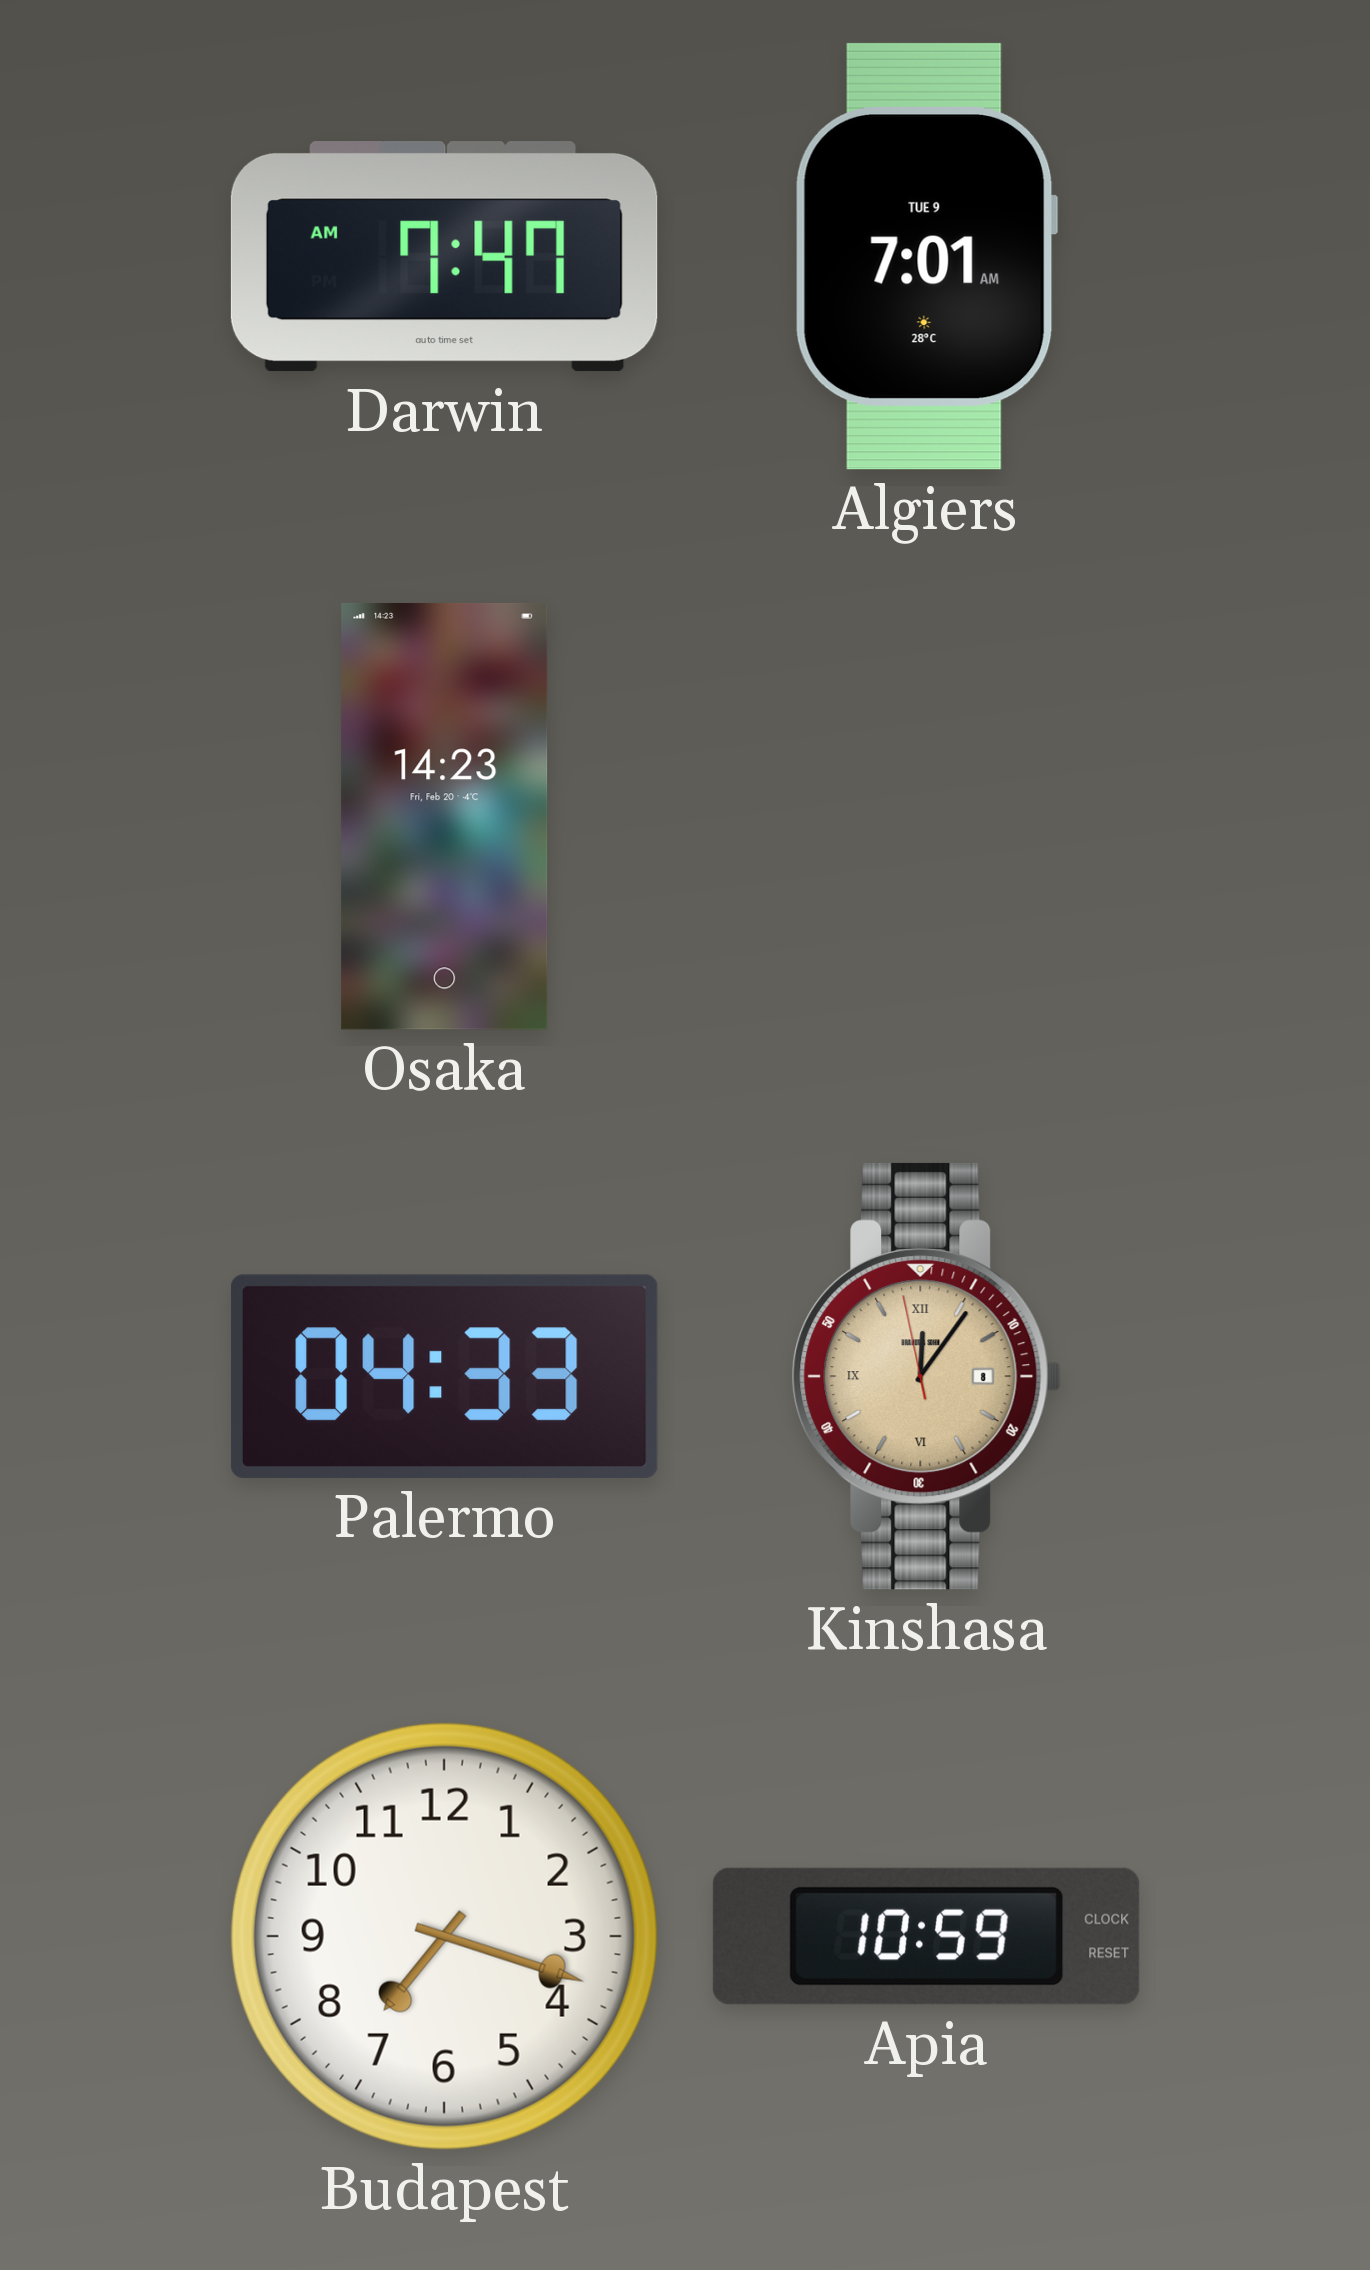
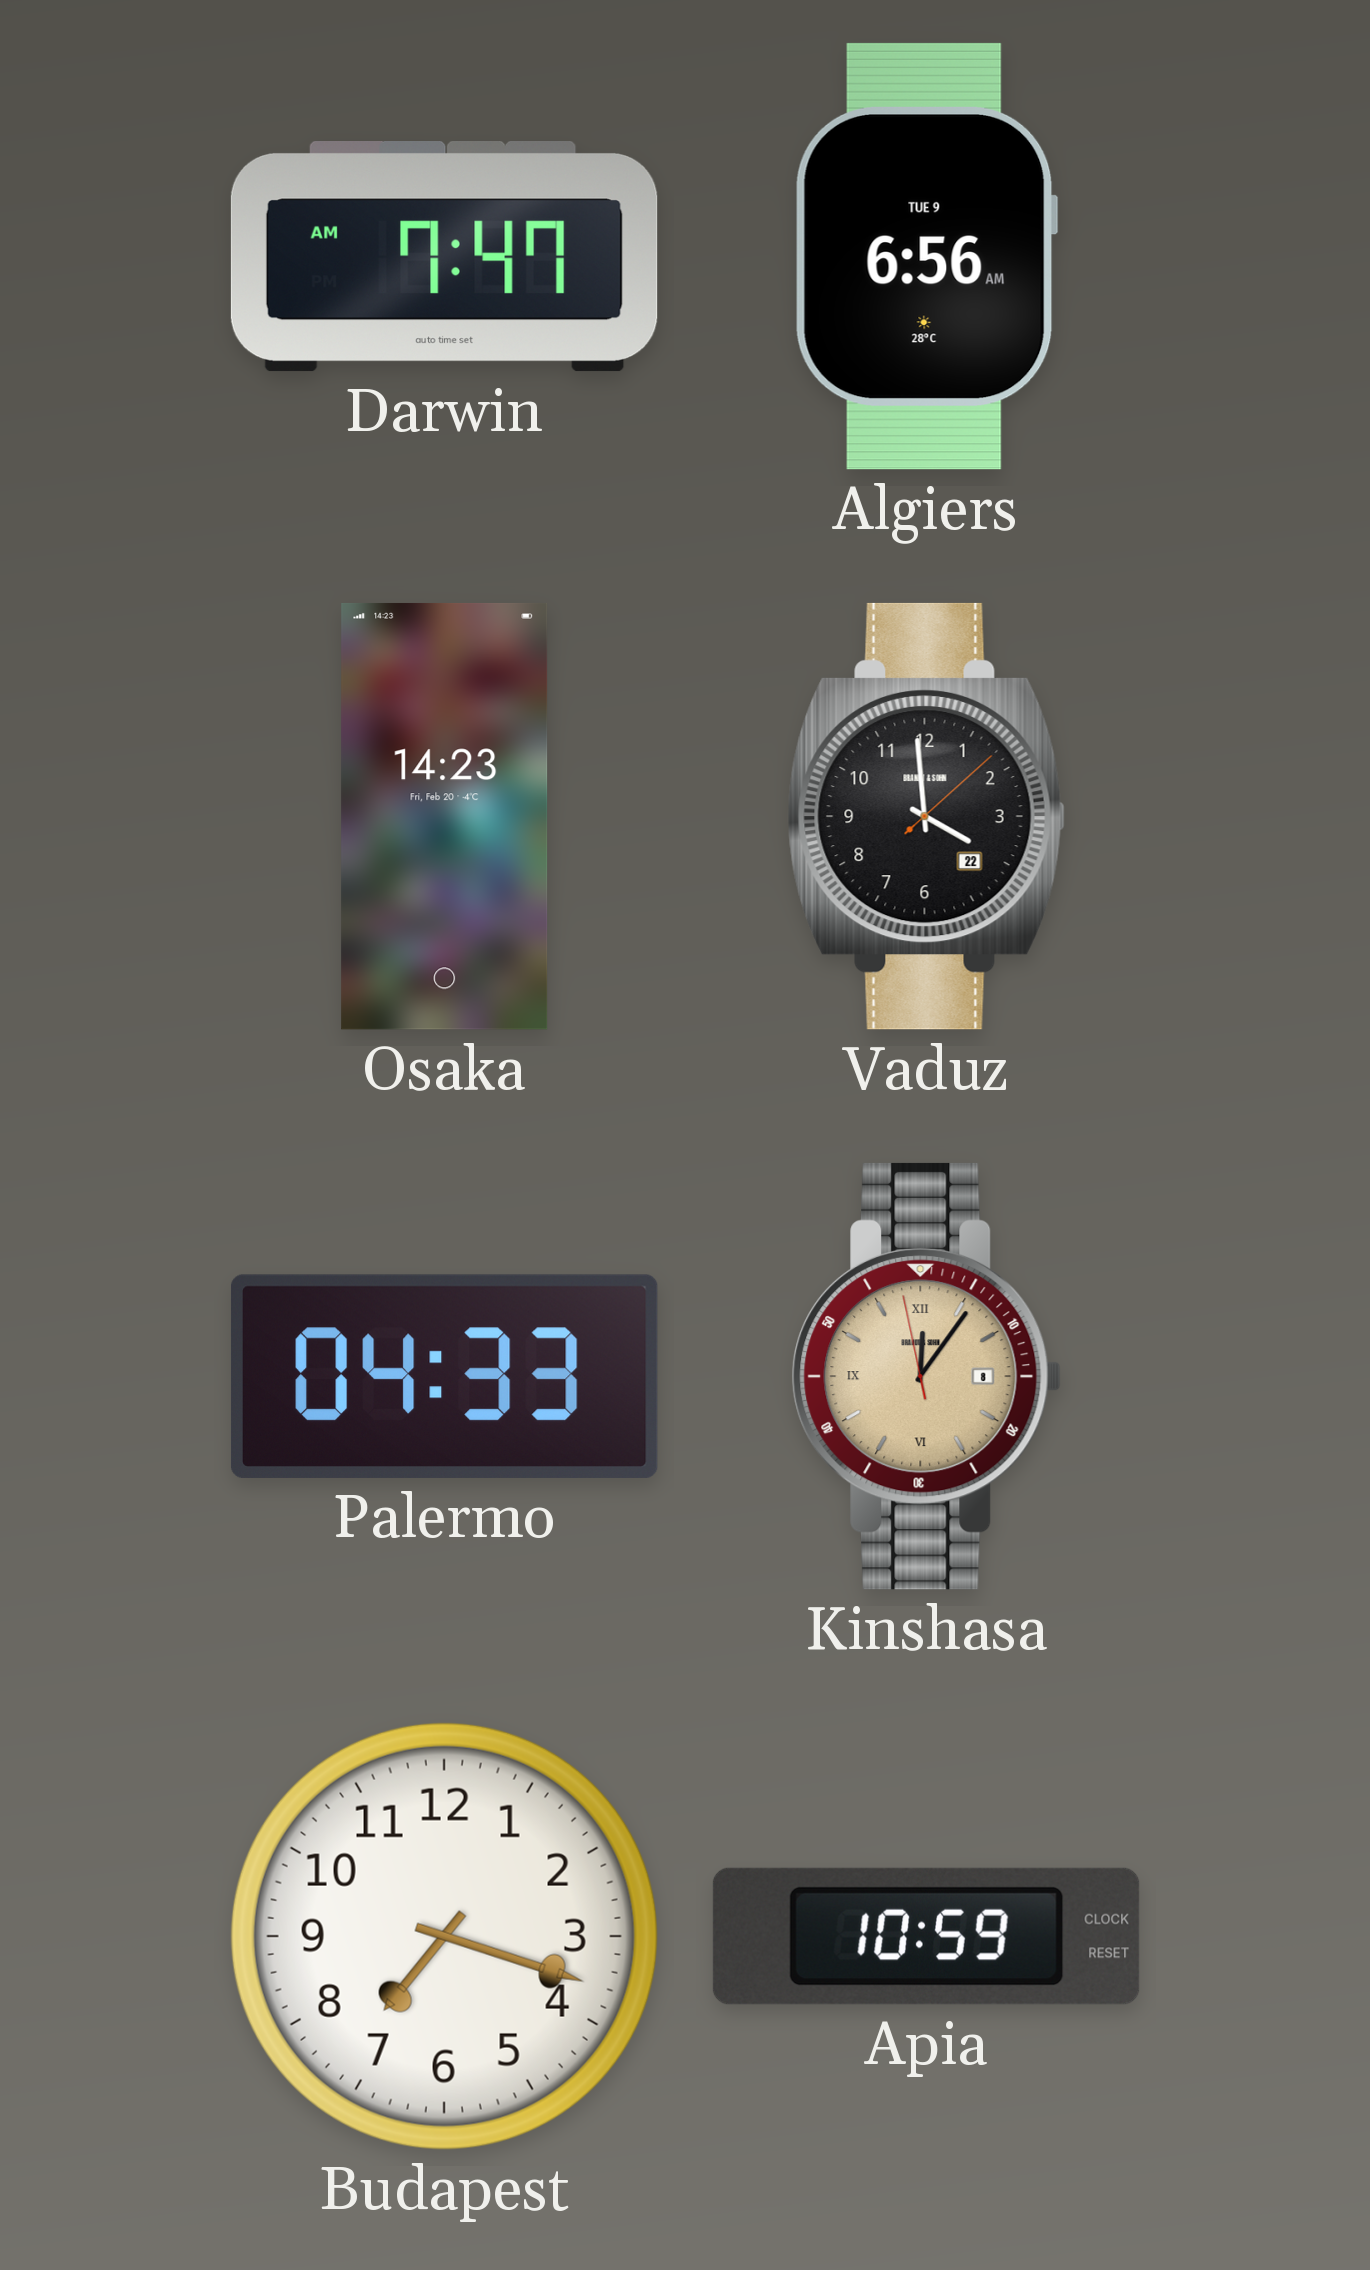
Algiers: 7:01 -> 6:56
Vaduz: none -> 3:59
